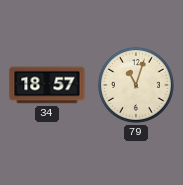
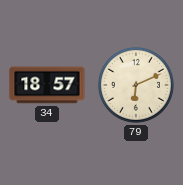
79: 11:03 -> 6:11
